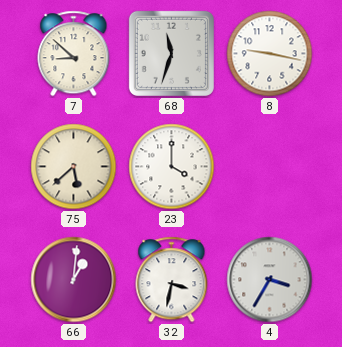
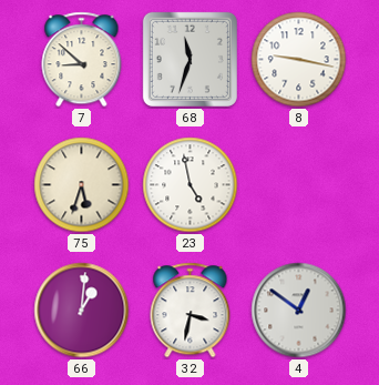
75: 5:38 -> 5:33
23: 4:00 -> 4:58
4: 3:35 -> 12:51
